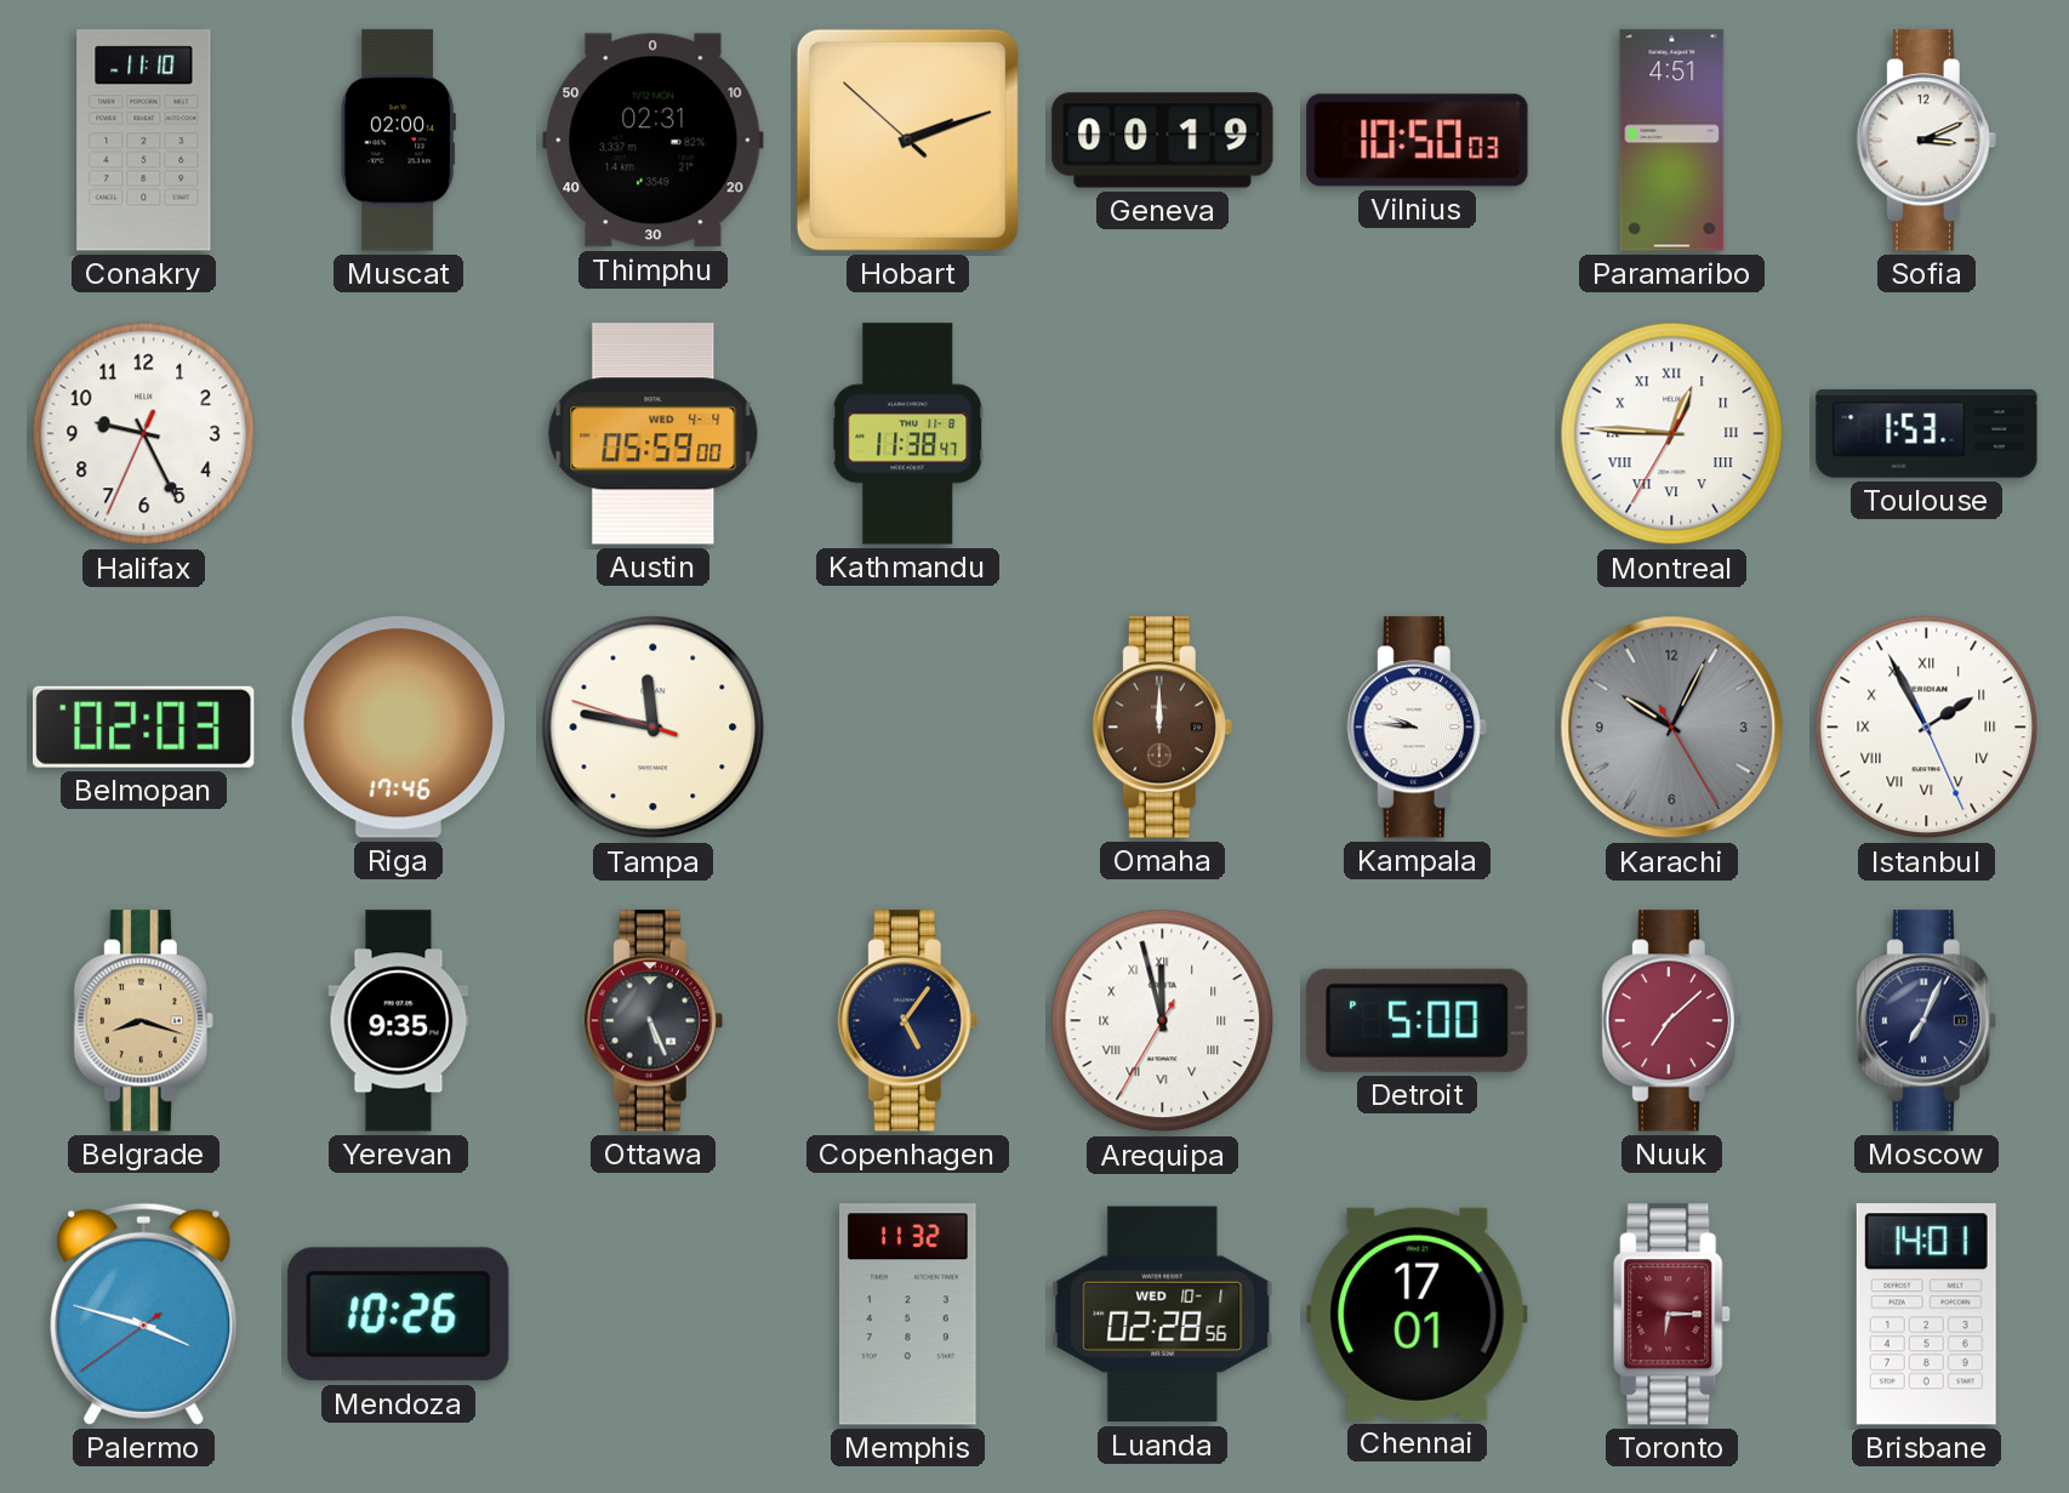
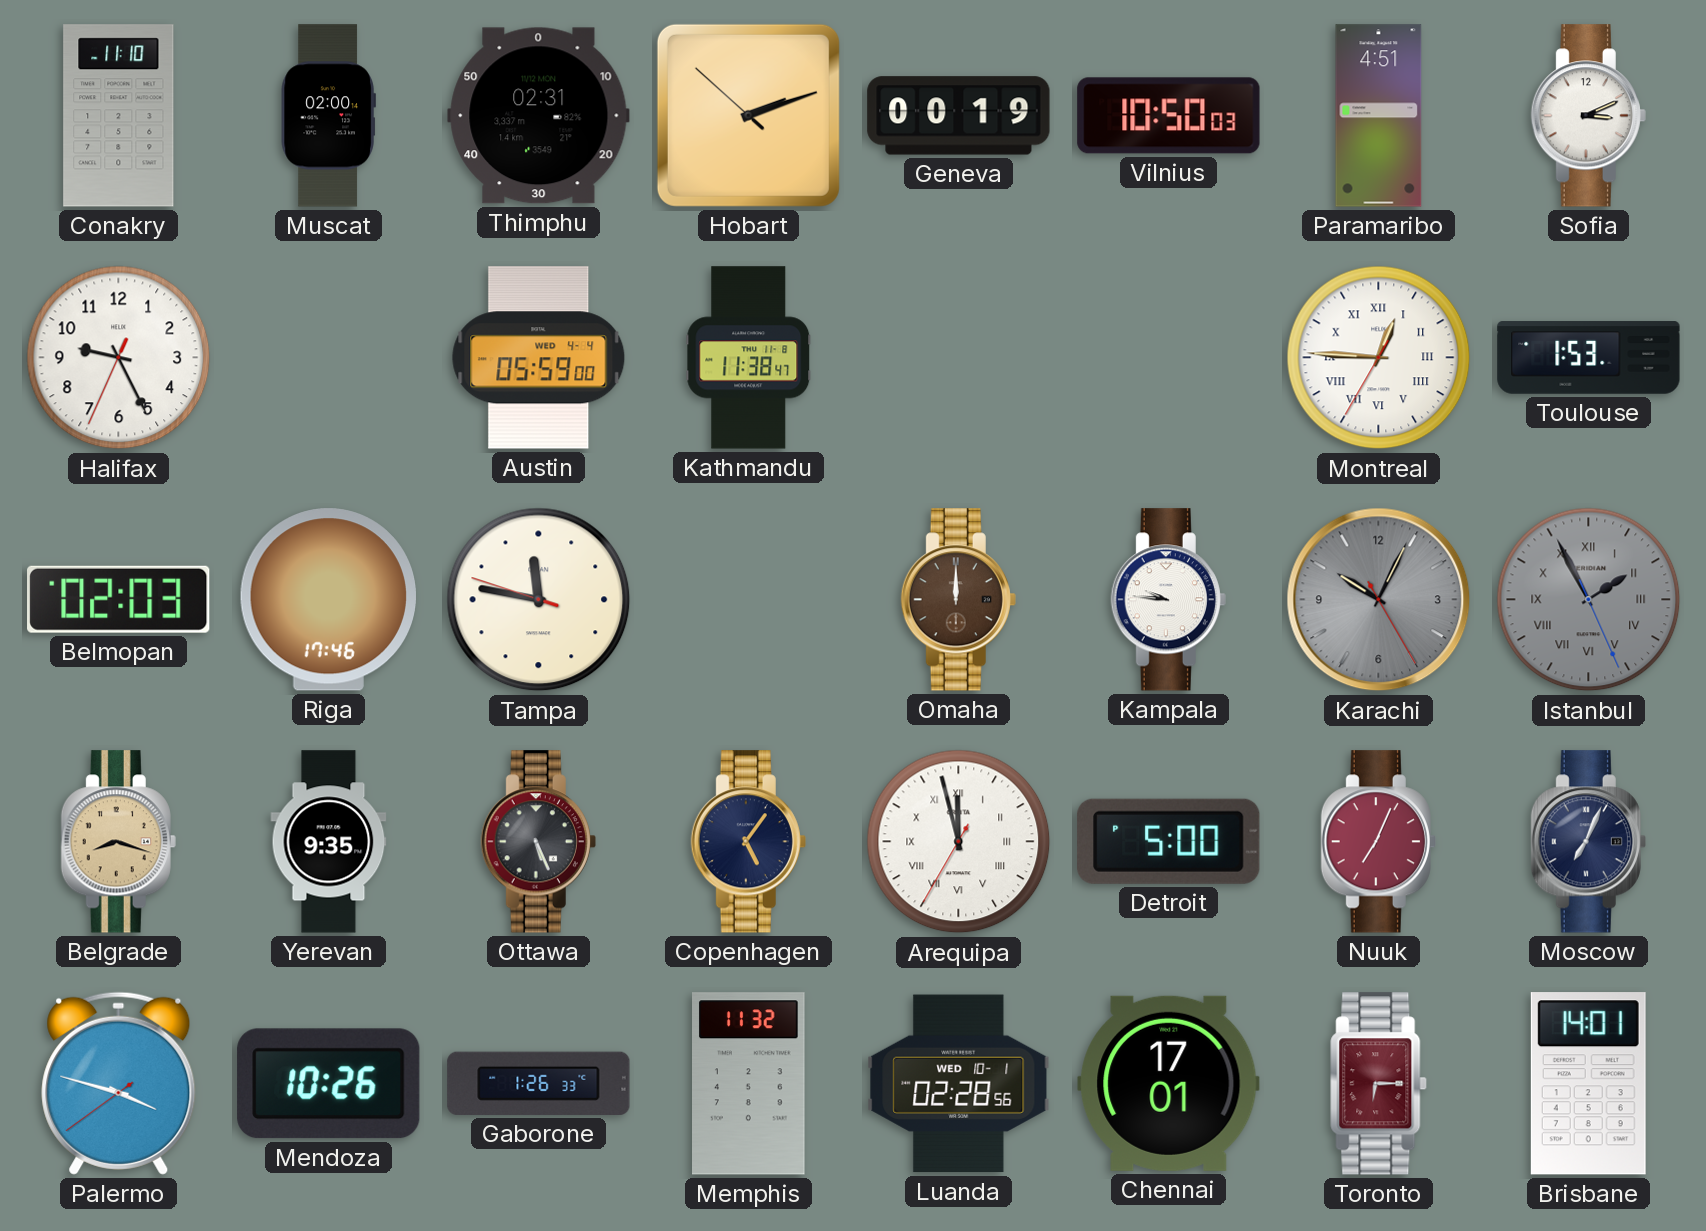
Istanbul dial: white -> grey
Nuuk: 7:08 -> 7:04
Gaborone: none -> 1:26
